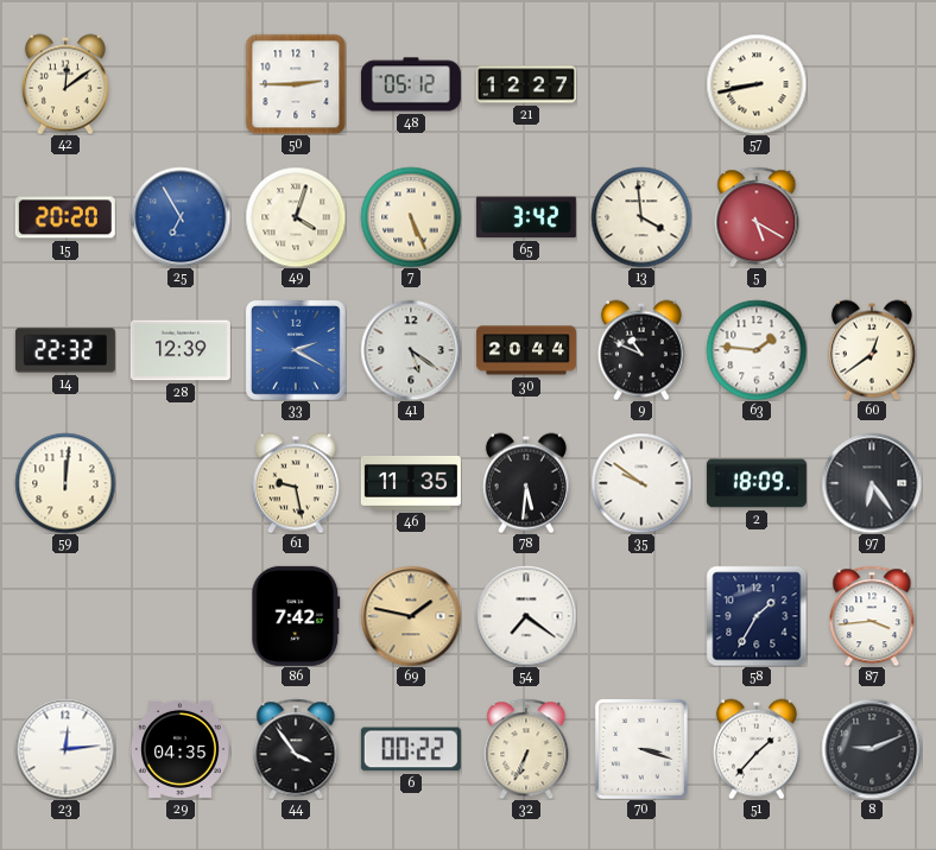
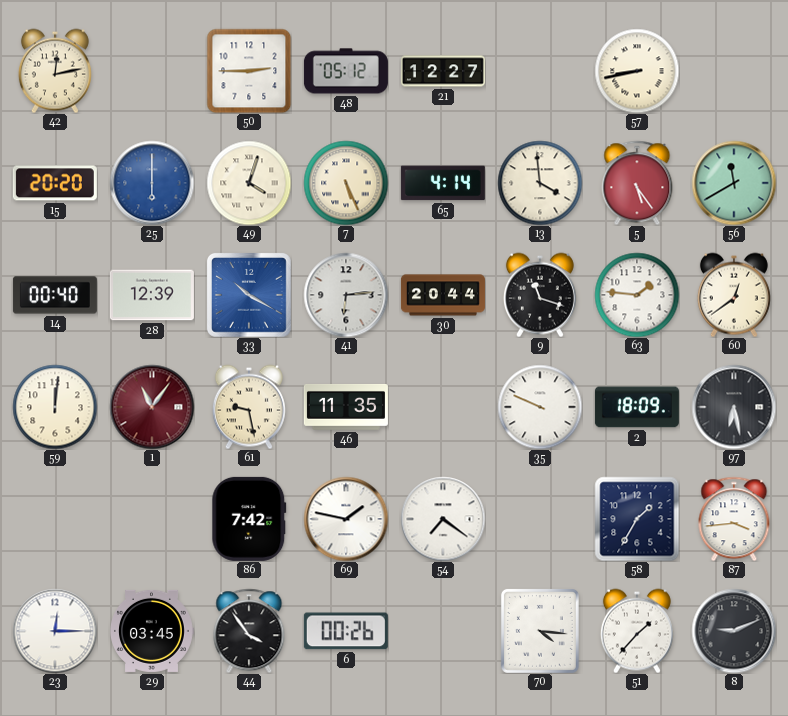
42: 12:09 -> 12:13
25: 6:55 -> 6:00
65: 3:42 -> 4:14
5: 5:20 -> 5:24
56: none -> 11:40
14: 22:32 -> 00:40
33: 2:20 -> 10:20
41: 5:21 -> 6:14
9: 10:49 -> 11:18
1: none -> 11:06
78: 5:31 -> none
35: 9:51 -> 9:49
97: 6:24 -> 6:28
69 dial: champagne -> white
23: 12:14 -> 12:15
29: 04:35 -> 03:45
6: 00:22 -> 00:26
32: 6:34 -> none
70: 3:18 -> 4:16
